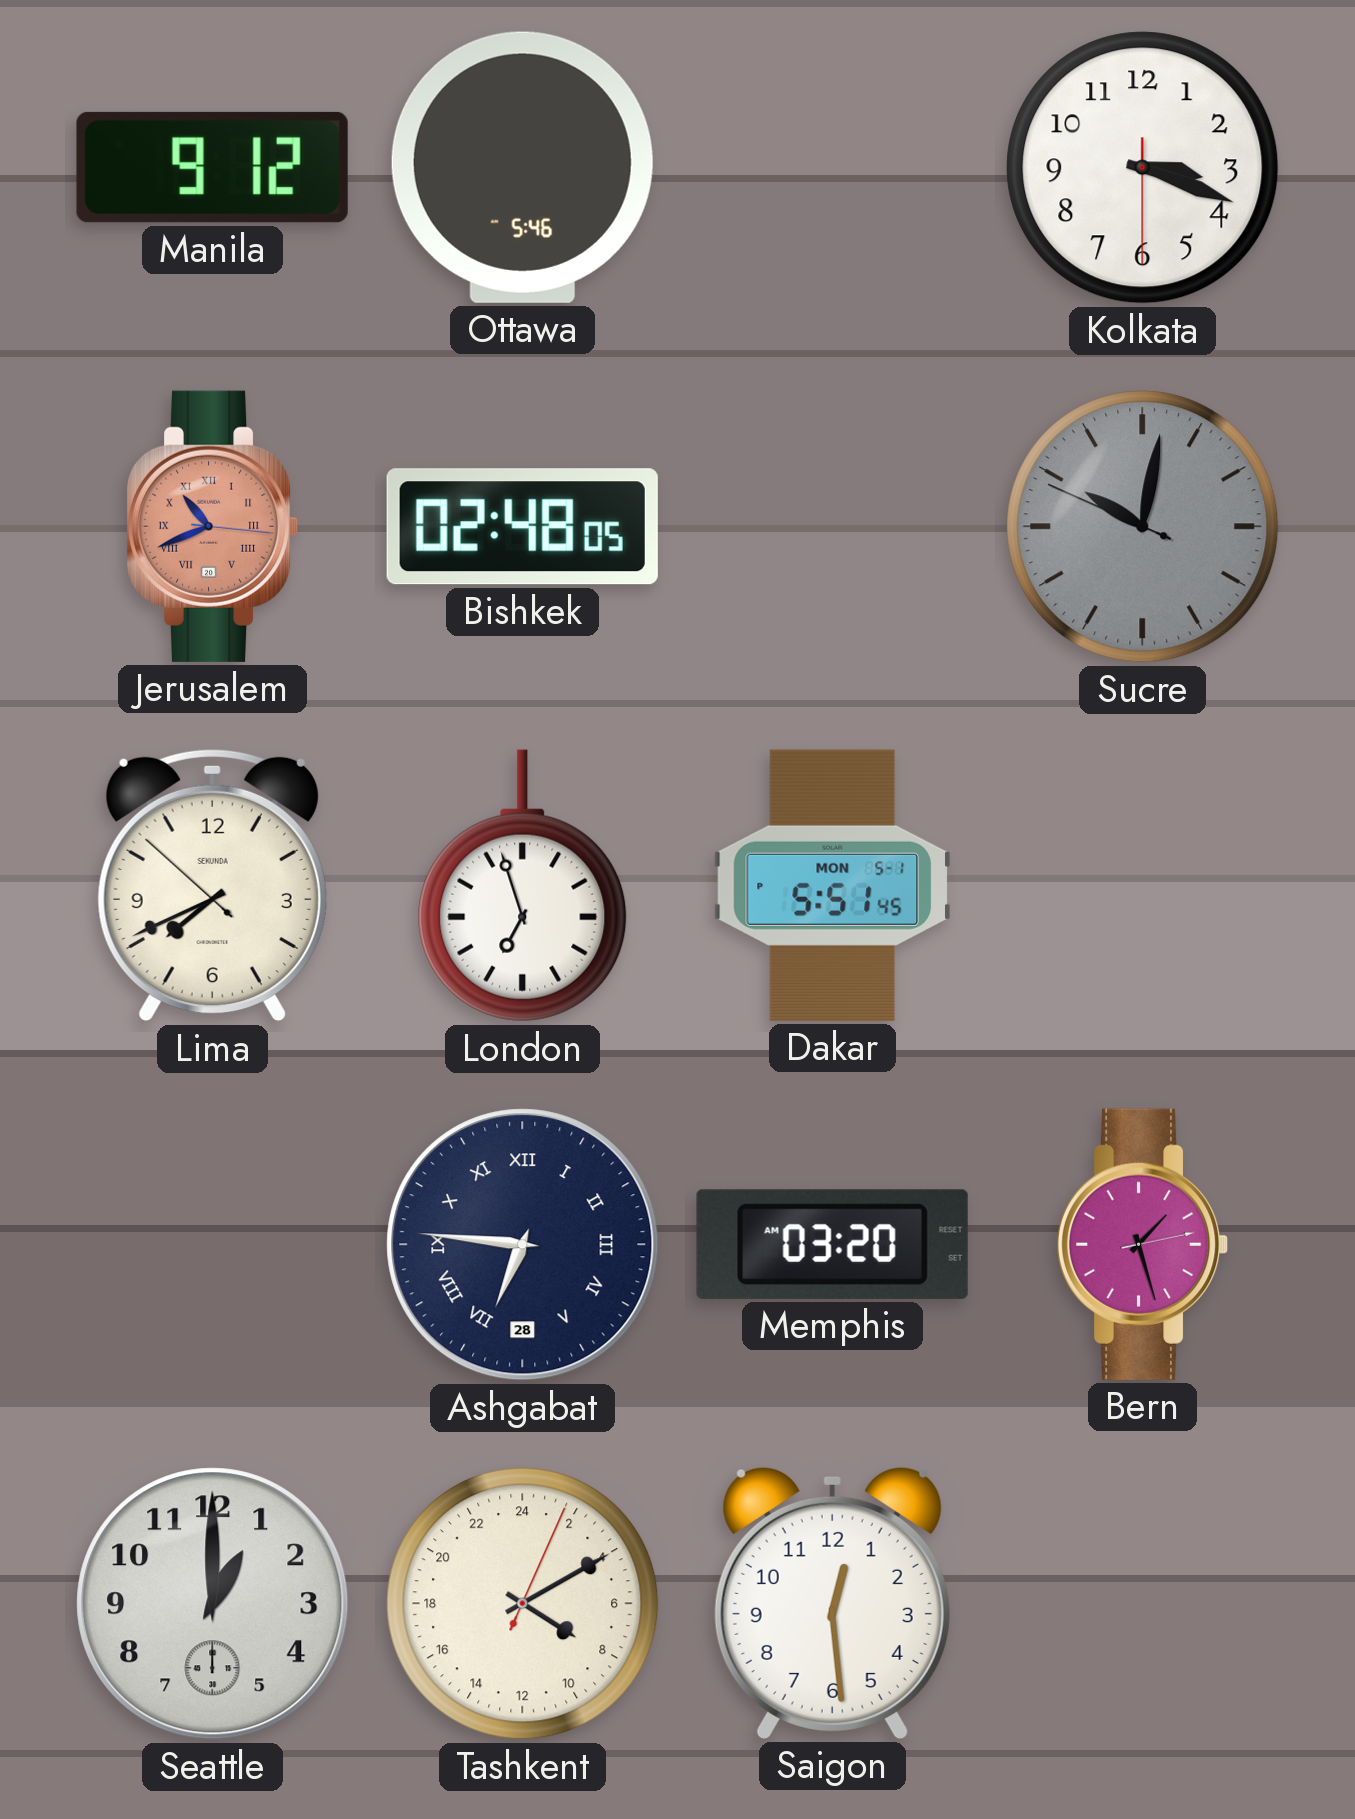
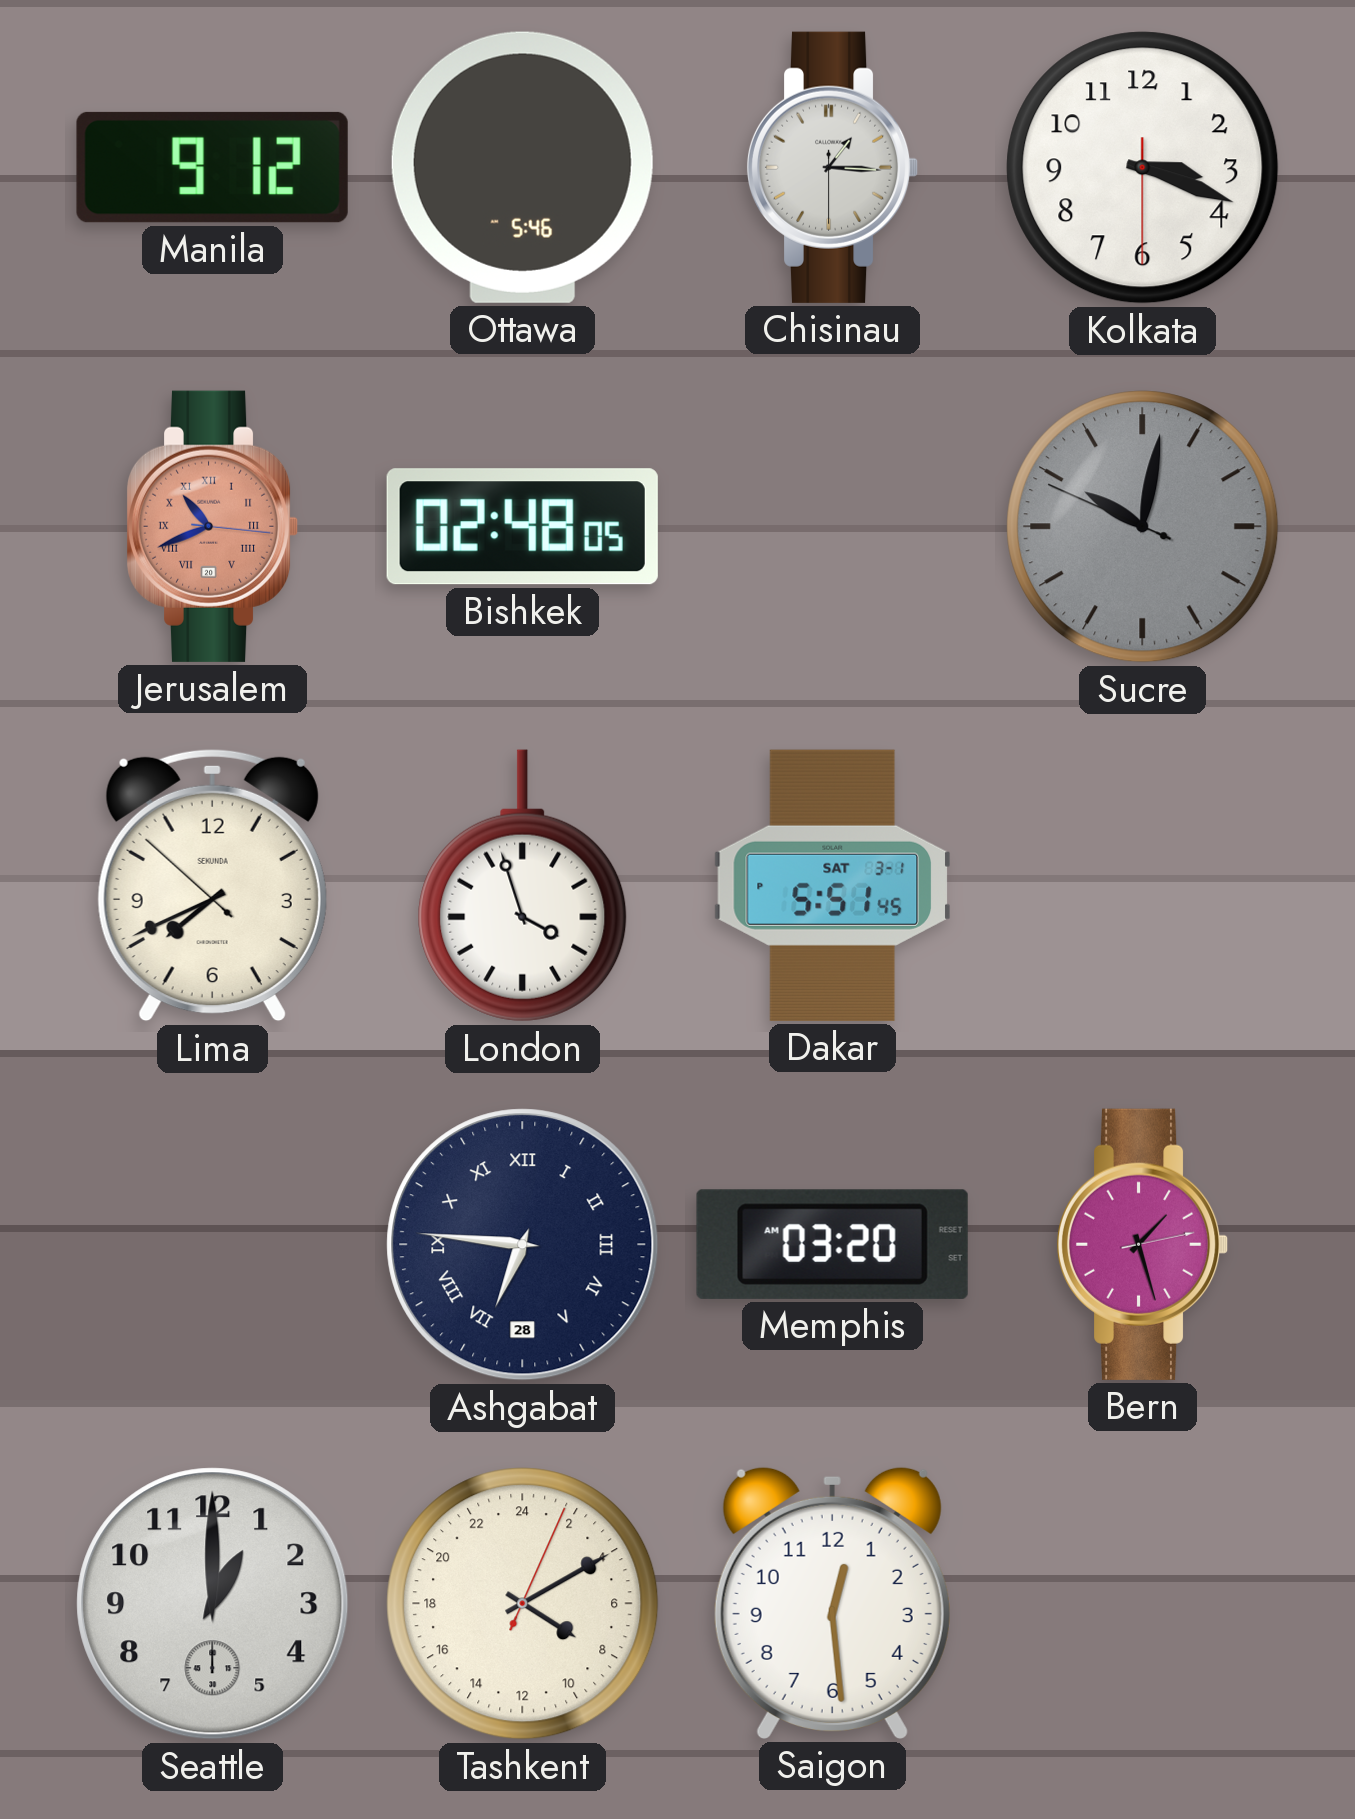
Chisinau: none -> 1:15
London: 6:57 -> 3:57
Dakar date: MON 5-1 -> SAT 3-1
